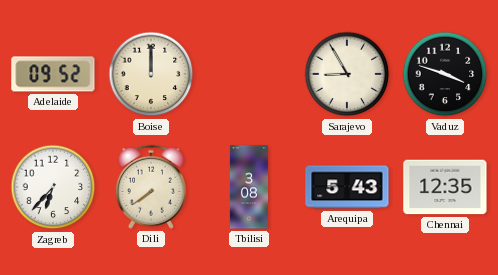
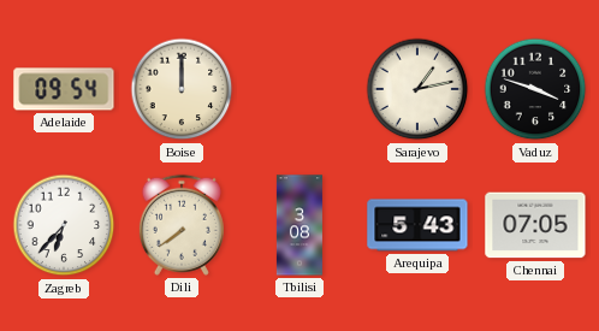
Adelaide: 09:52 -> 09:54
Sarajevo: 8:55 -> 1:13
Chennai: 12:35 -> 07:05
